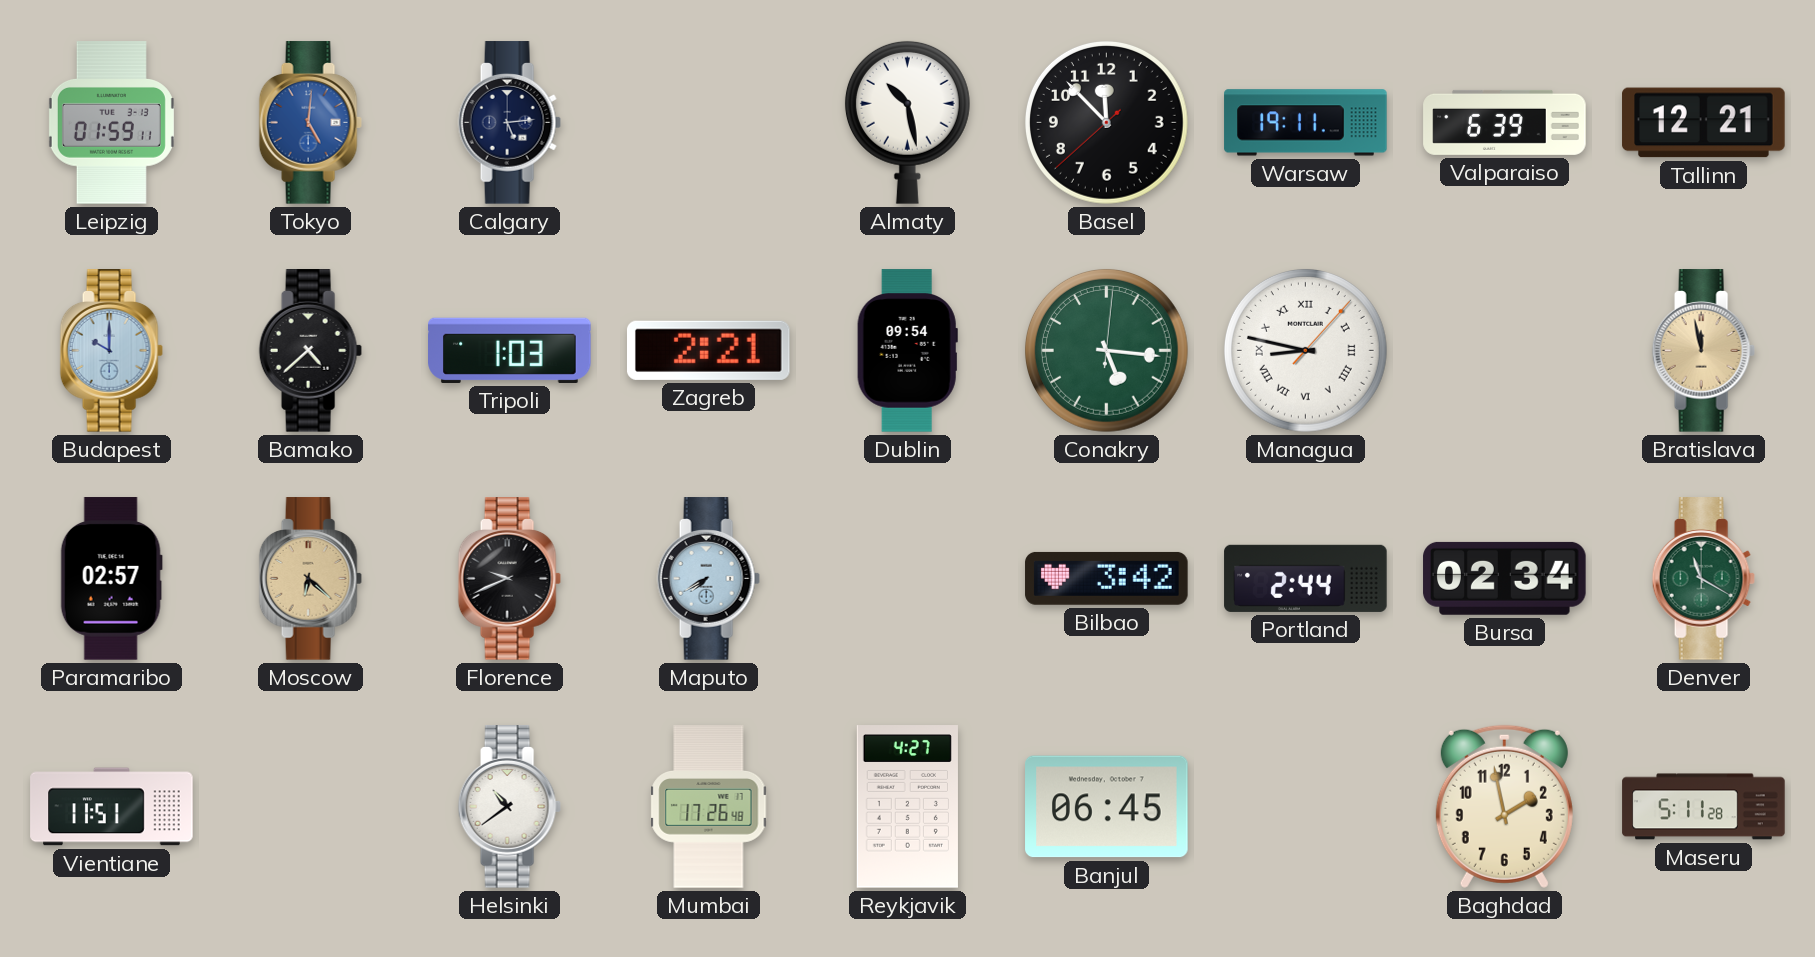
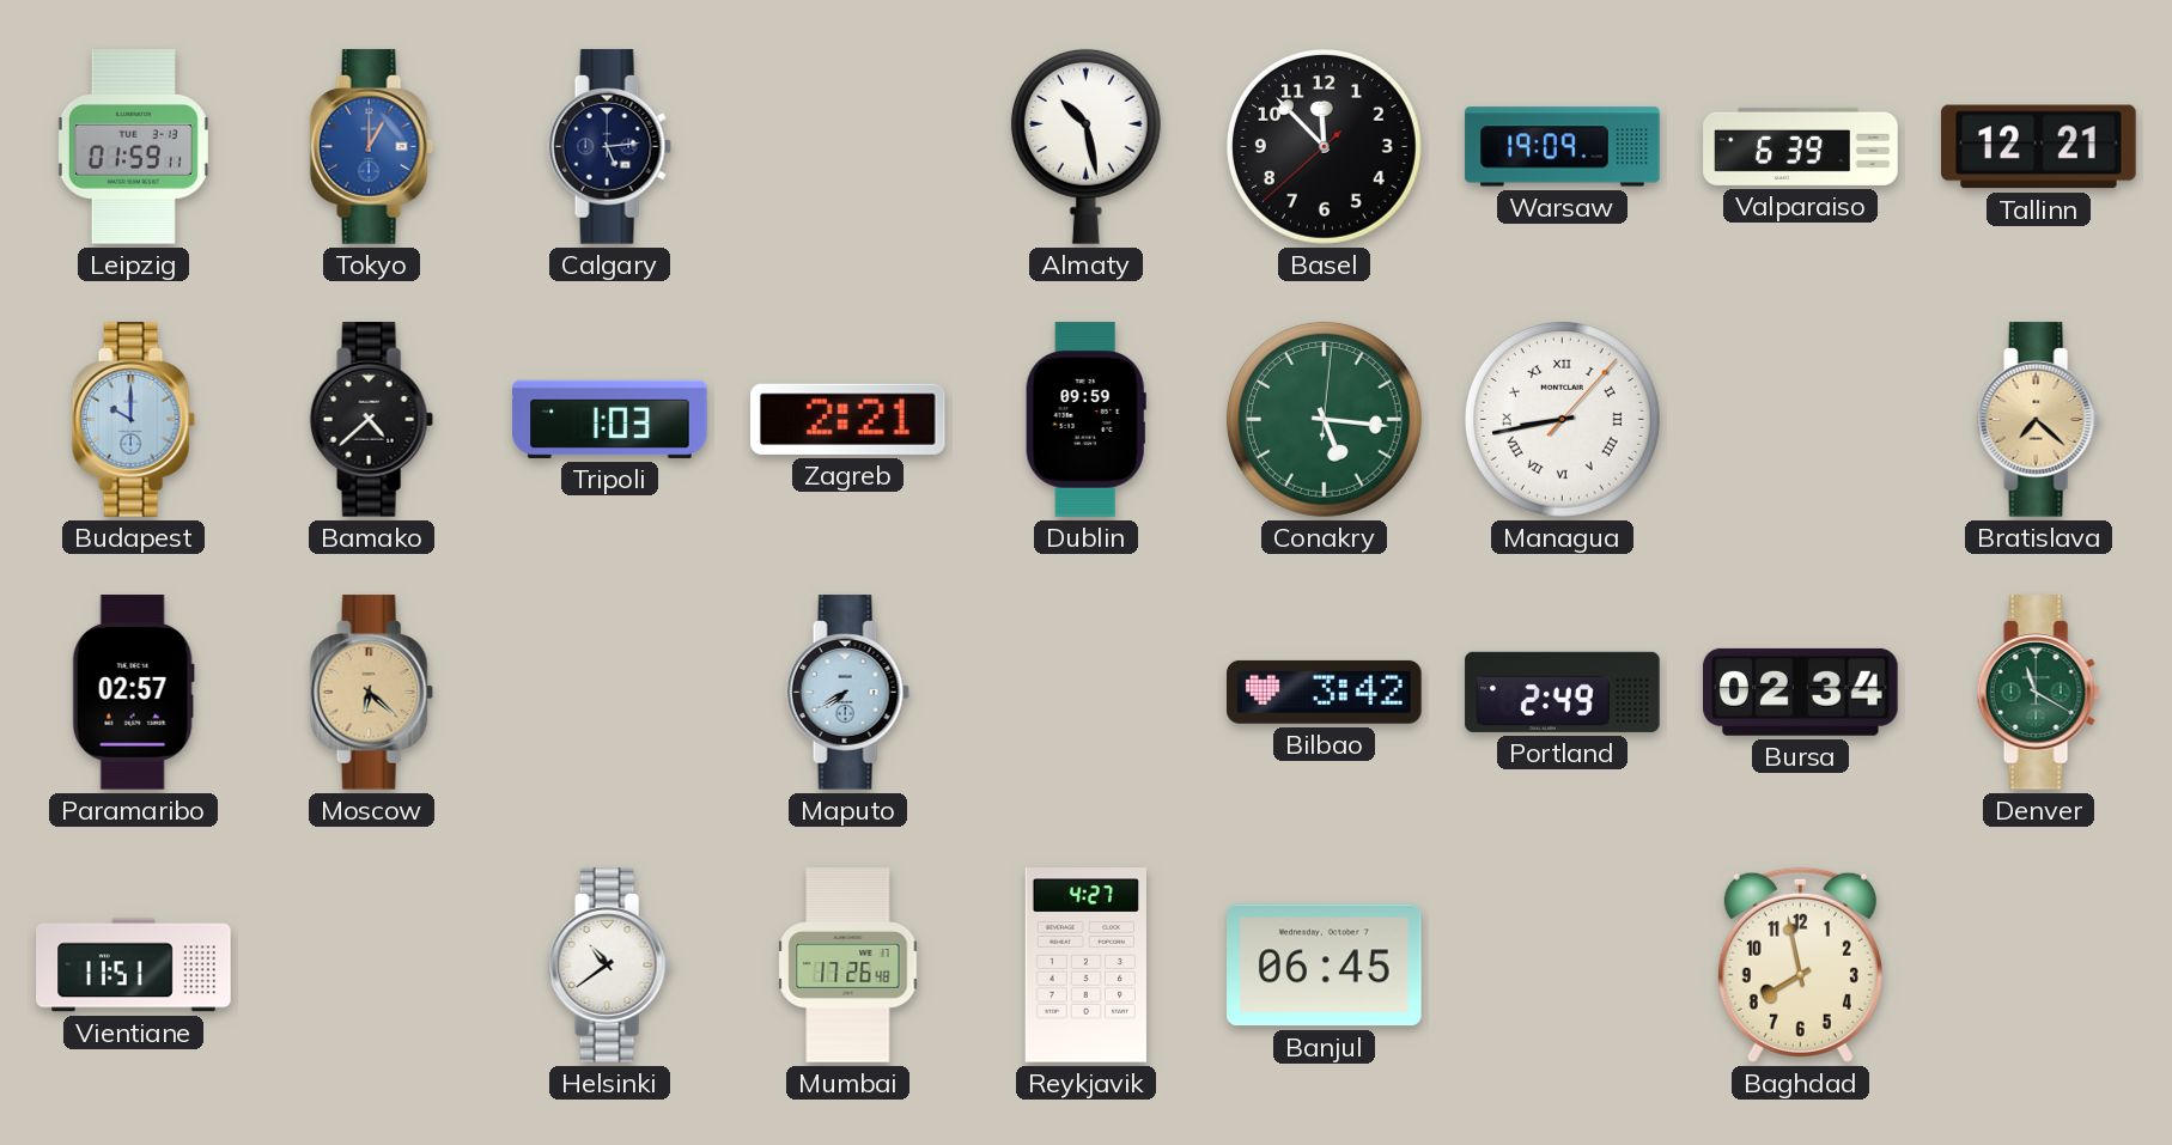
Tokyo: 5:01 -> 1:00
Warsaw: 19:11 -> 19:09
Dublin: 09:54 -> 09:59
Managua: 8:47 -> 8:43
Bratislava: 11:58 -> 7:22
Florence: 9:41 -> none
Portland: 2:44 -> 2:49
Baghdad: 1:58 -> 7:58
Maseru: 5:11 -> none
